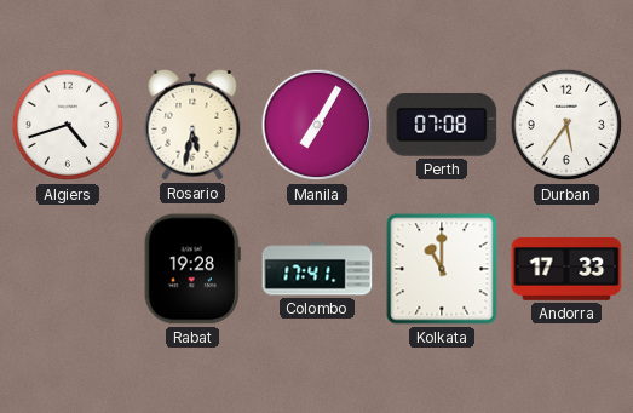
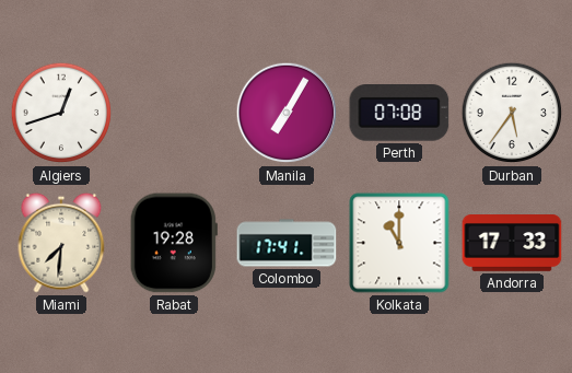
Algiers: 4:42 -> 12:42
Rosario: 5:32 -> none
Miami: none -> 7:31
